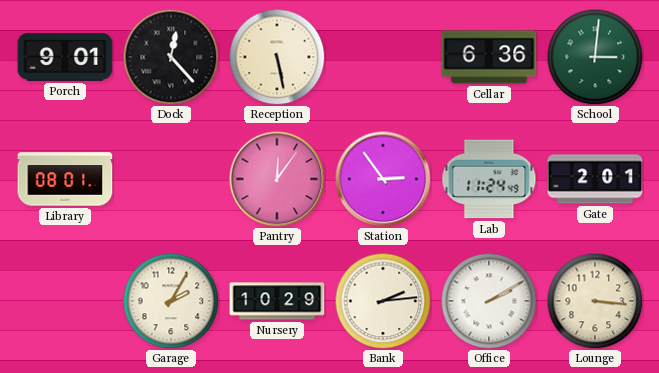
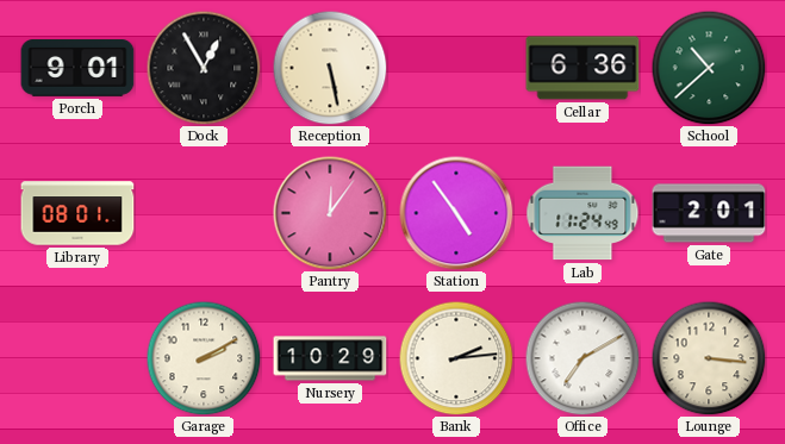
Dock: 12:23 -> 12:55
School: 3:01 -> 10:38
Station: 2:54 -> 4:54
Garage: 2:05 -> 2:10
Office: 2:10 -> 7:10
